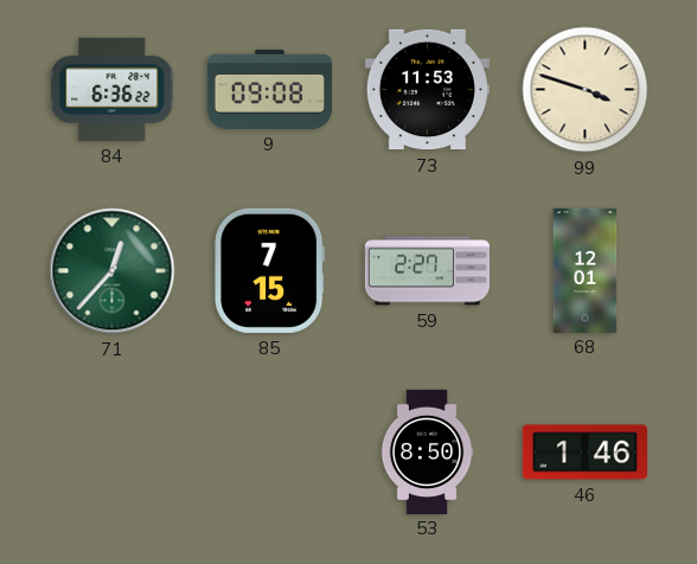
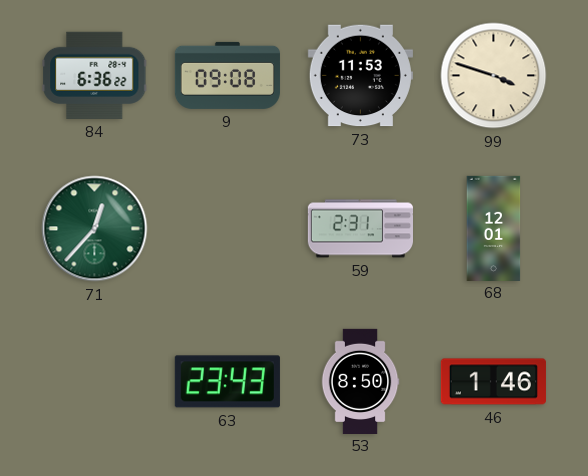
85: 7:15 -> none
59: 2:27 -> 2:31
63: none -> 23:43
